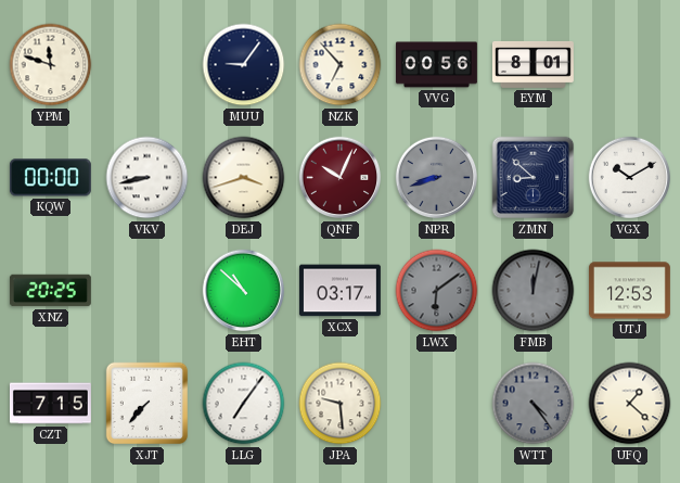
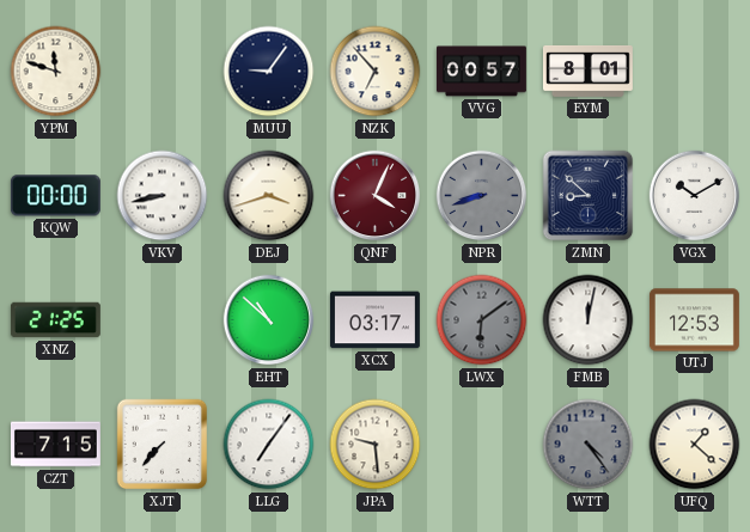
VVG: 00:56 -> 00:57
QNF: 10:04 -> 4:04
XNZ: 20:25 -> 21:25
FMB dial: grey -> white
